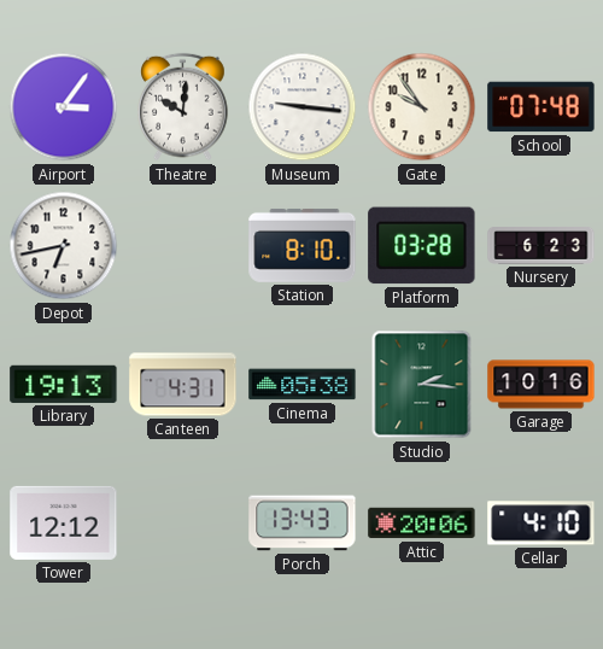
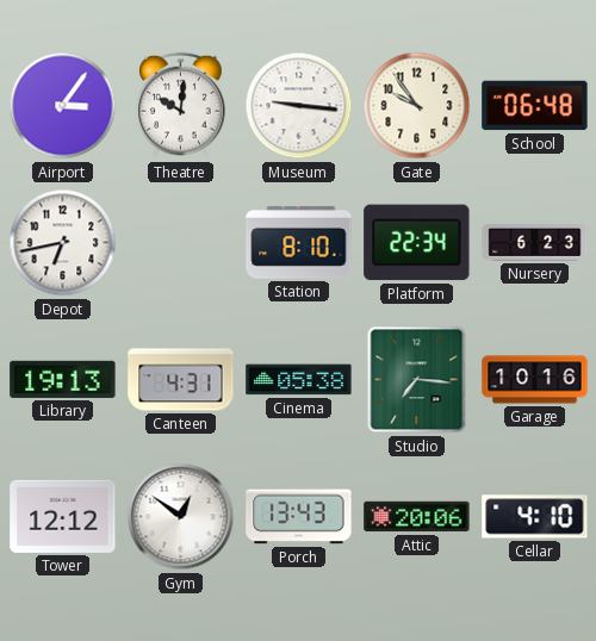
School: 07:48 -> 06:48
Platform: 03:28 -> 22:34
Studio: 2:16 -> 7:16
Gym: none -> 12:51
